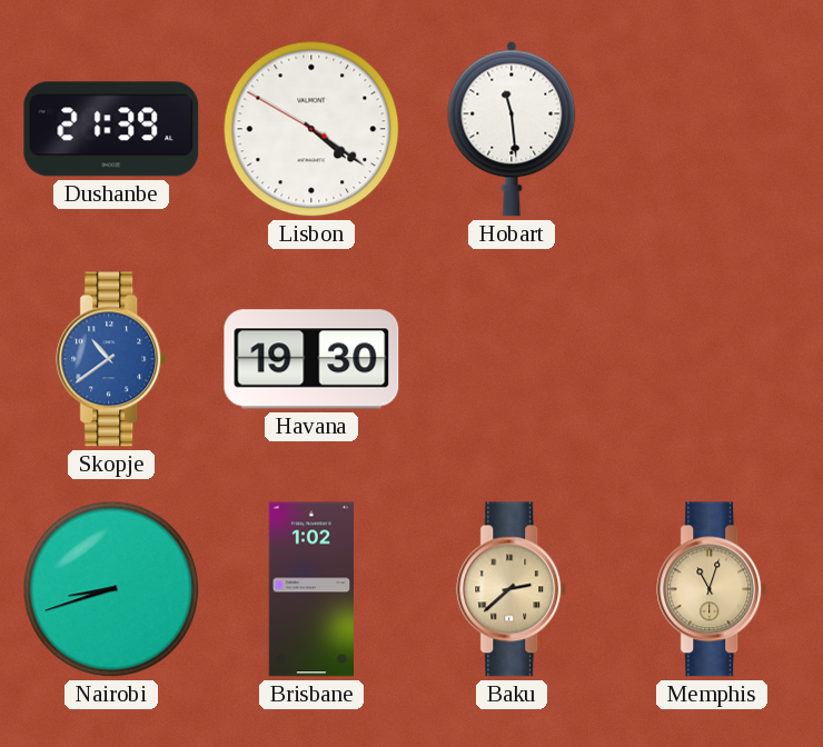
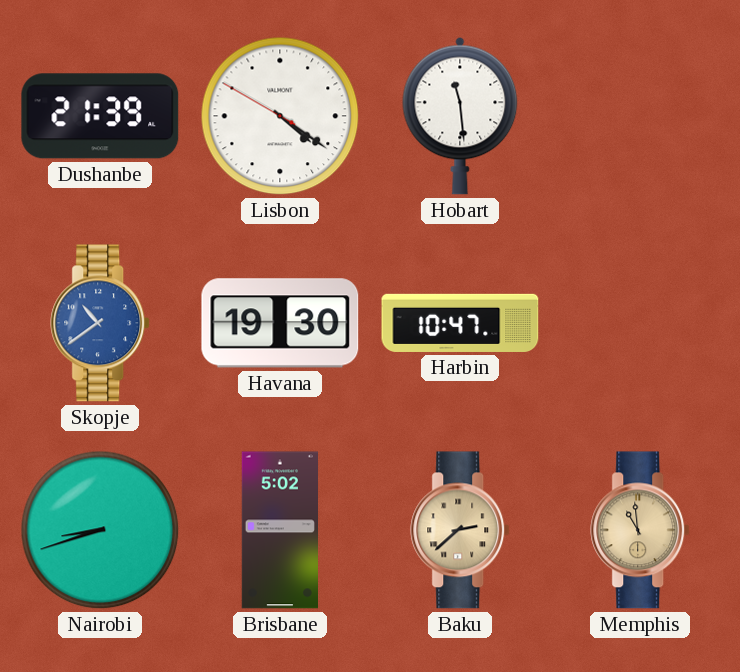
Harbin: none -> 10:47
Brisbane: 1:02 -> 5:02
Memphis: 11:03 -> 10:59
